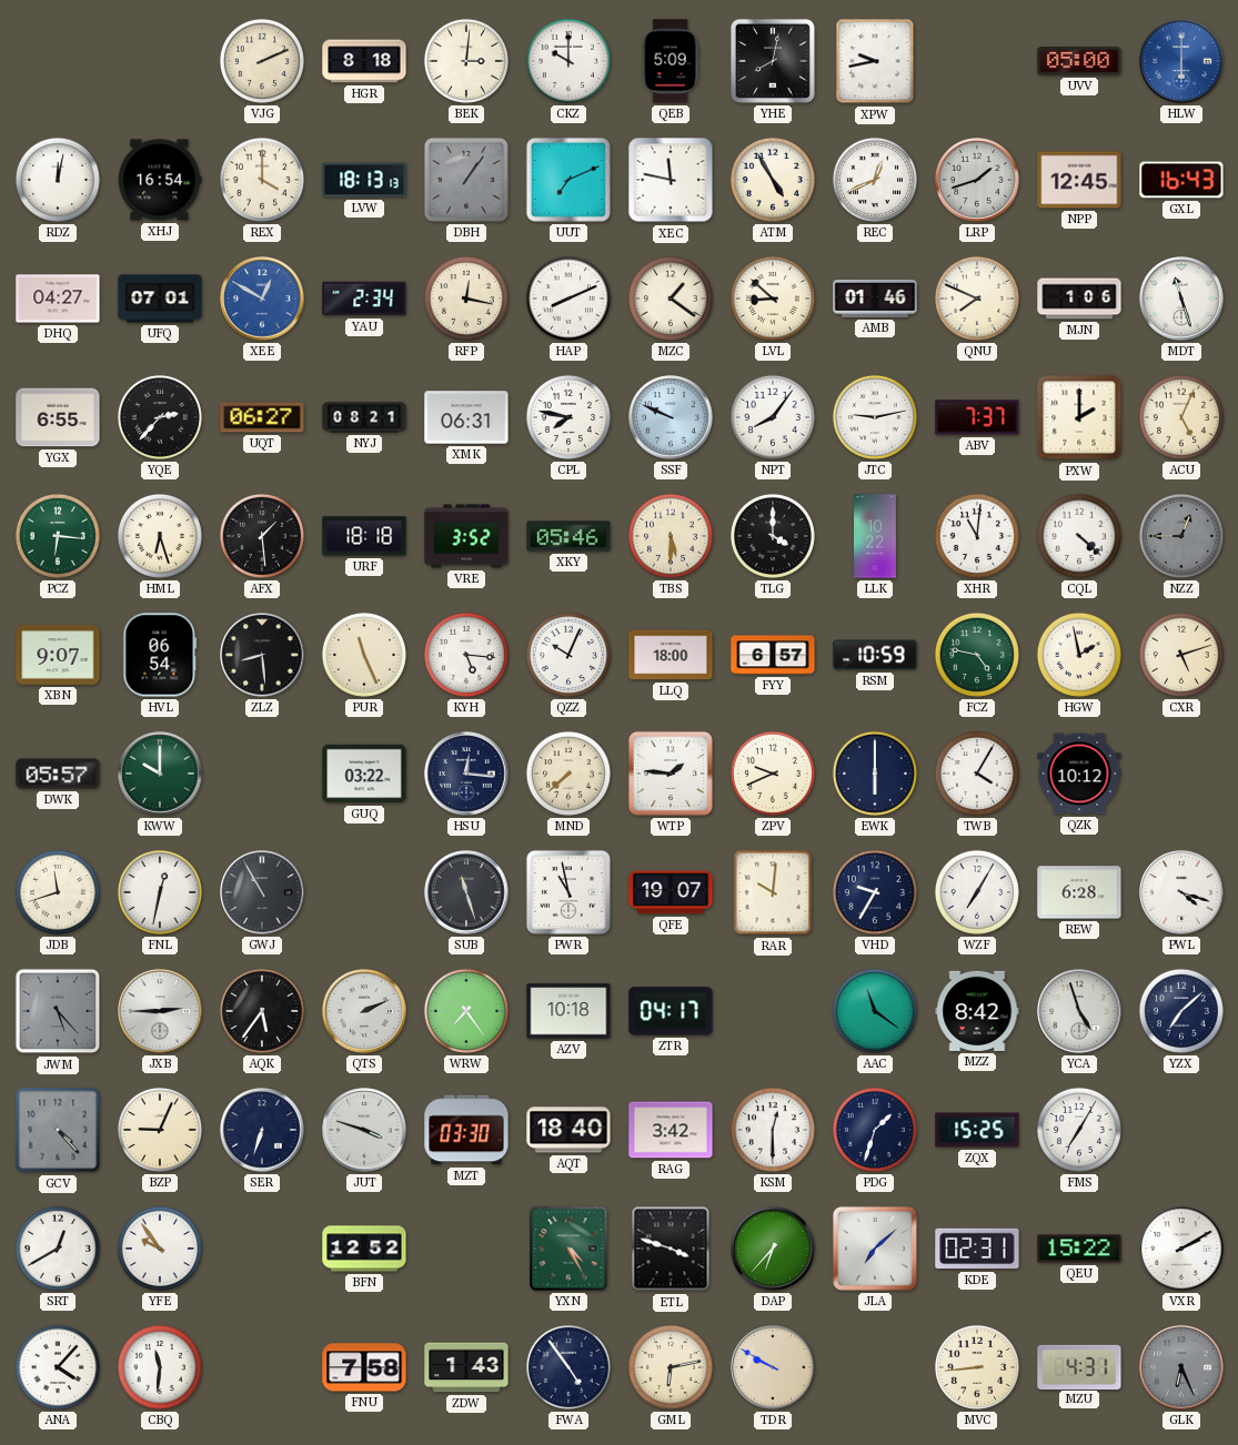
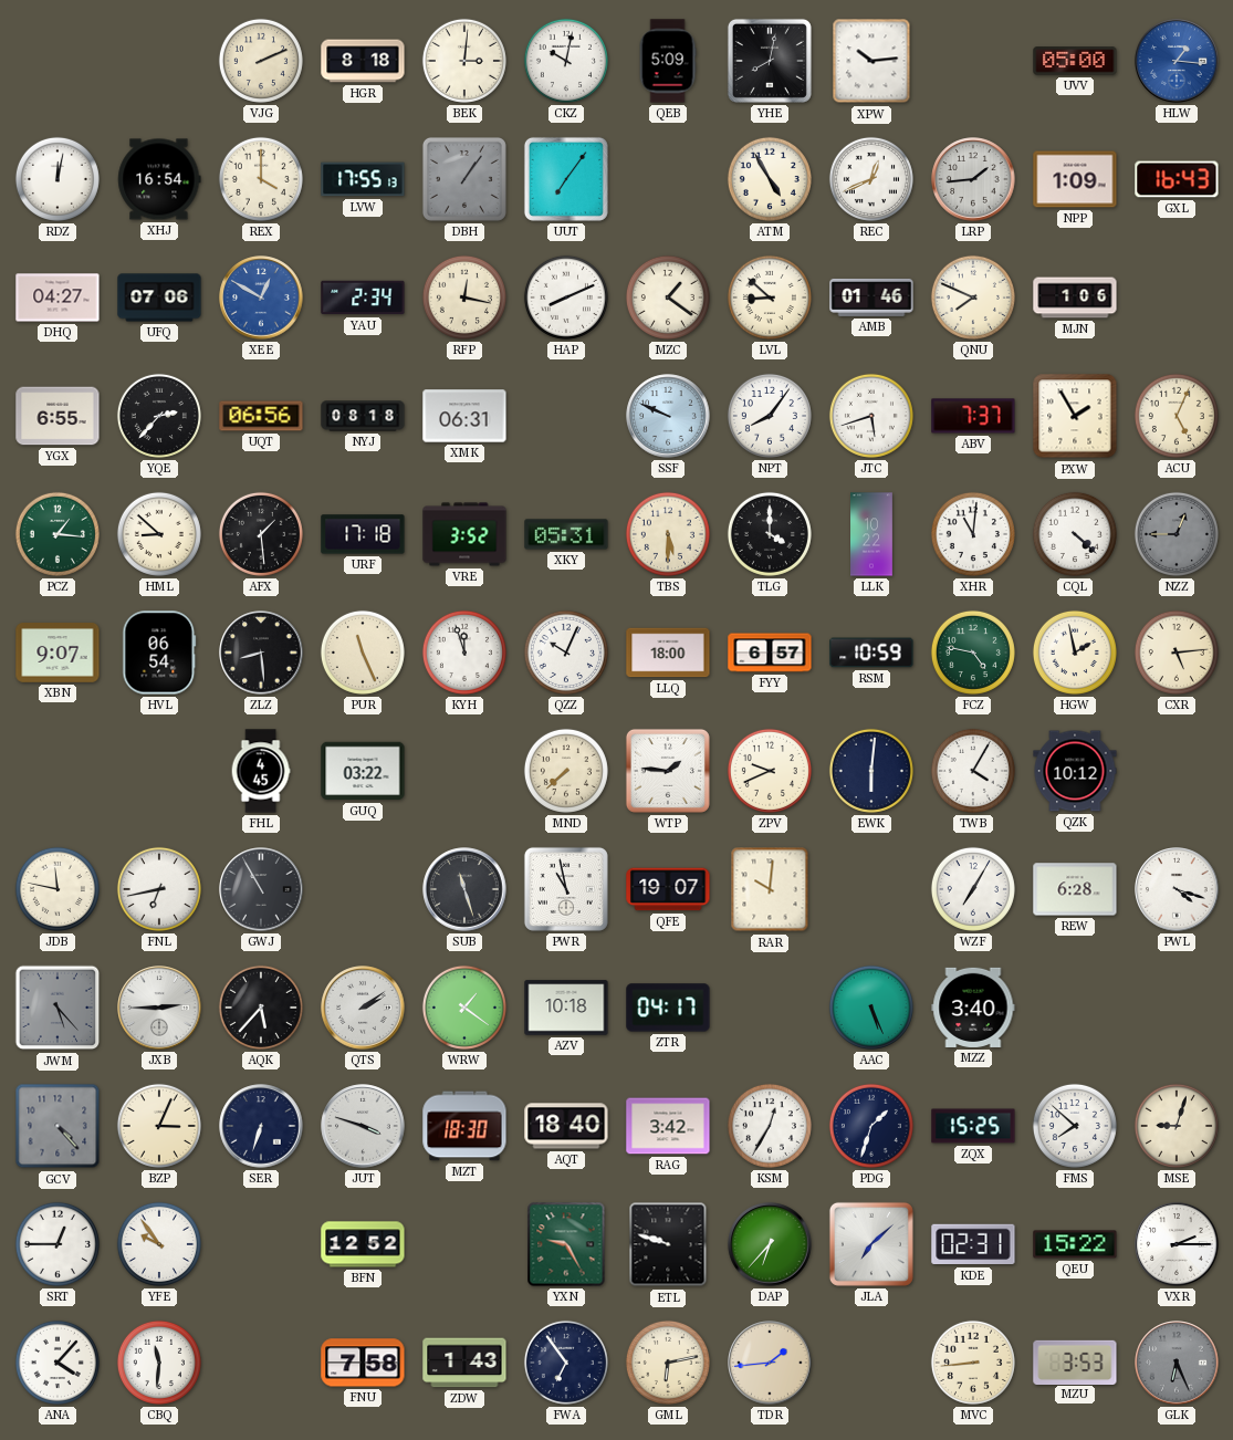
CKZ: 10:00 -> 10:02
XPW: 9:43 -> 10:14
HLW: 6:00 -> 1:16
LVW: 18:13 -> 17:55
UUT: 7:11 -> 7:06
XEC: 11:47 -> none
LRP: 1:42 -> 1:44
NPP: 12:45 -> 1:09
UFQ: 07:01 -> 07:06
MDT: 11:27 -> none
UQT: 06:27 -> 06:56
NYJ: 08:21 -> 08:18
CPL: 7:47 -> none
JTC: 9:13 -> 5:42
PXW: 2:00 -> 1:55
PCZ: 6:16 -> 1:16
HML: 6:27 -> 8:52
URF: 18:18 -> 17:18
XKY: 05:46 -> 05:31
KYH: 5:16 -> 11:57
CXR: 5:12 -> 5:14
DWK: 05:57 -> none
KWW: 10:00 -> none
FHL: none -> 4:45
HSU: 12:16 -> none
EWK: 6:00 -> 6:01
JDB: 11:42 -> 11:47
FNL: 12:32 -> 6:43
VHD: 9:35 -> none
AQK: 5:36 -> 5:37
QTS: 2:11 -> 2:09
WRW: 7:24 -> 1:21
AAC: 11:21 -> 5:26
MZZ: 8:42 -> 3:40
YCA: 4:57 -> none
YZX: 7:08 -> none
BZP: 9:04 -> 3:04
MZT: 03:30 -> 18:30
KSM: 12:30 -> 12:35
FMS: 7:05 -> 7:52
MSE: none -> 9:03
SRT: 12:40 -> 12:45
YXN: 4:25 -> 9:25
ETL: 3:48 -> 9:48
VXR: 2:10 -> 2:15
FWA: 4:54 -> 6:54
TDR: 9:50 -> 1:44
MZU: 4:31 -> 3:53
